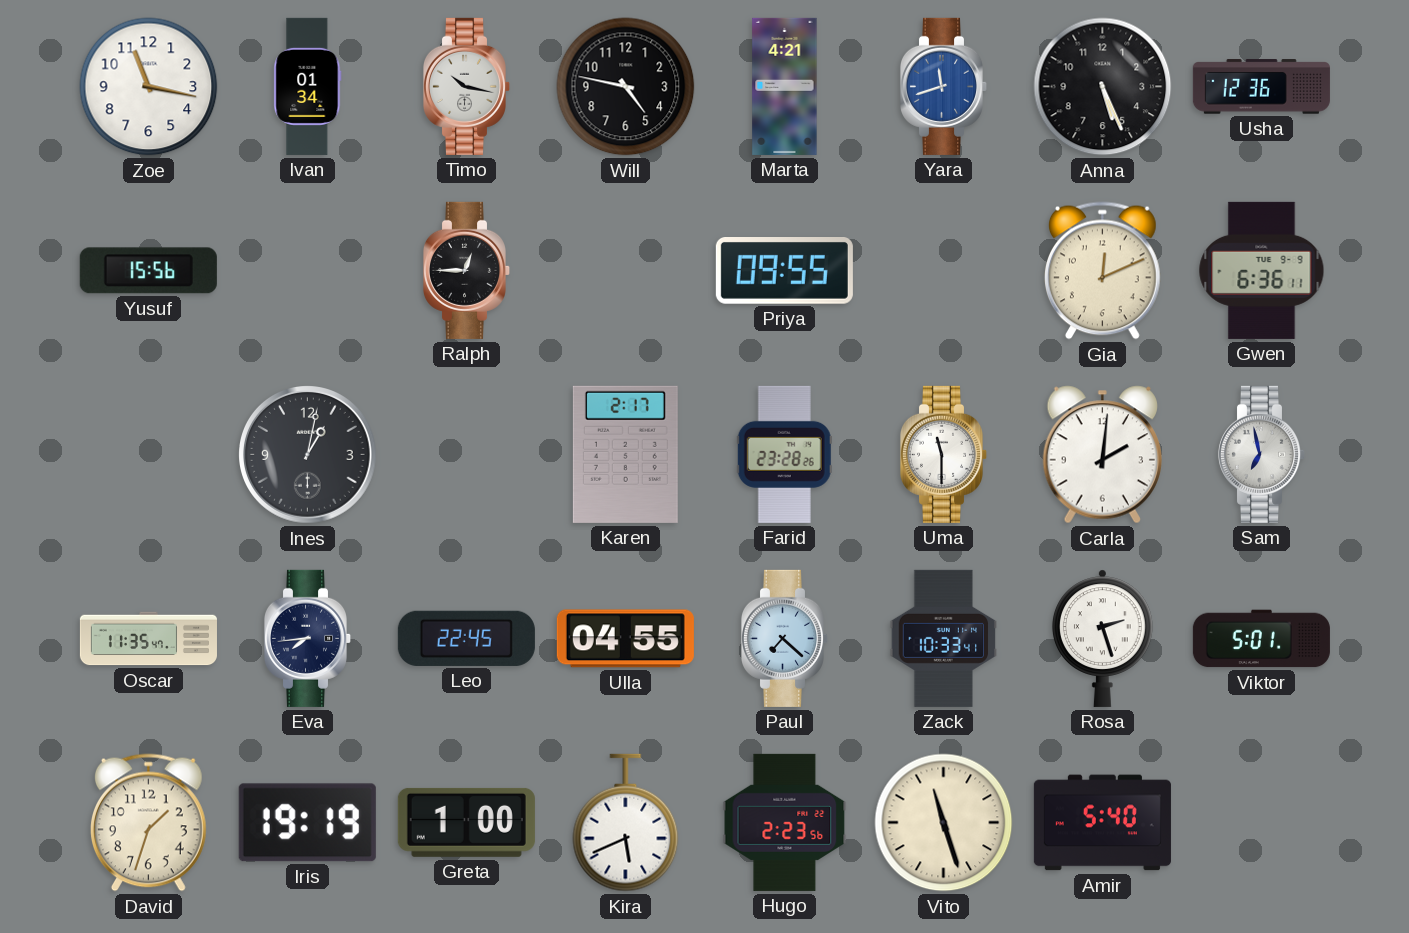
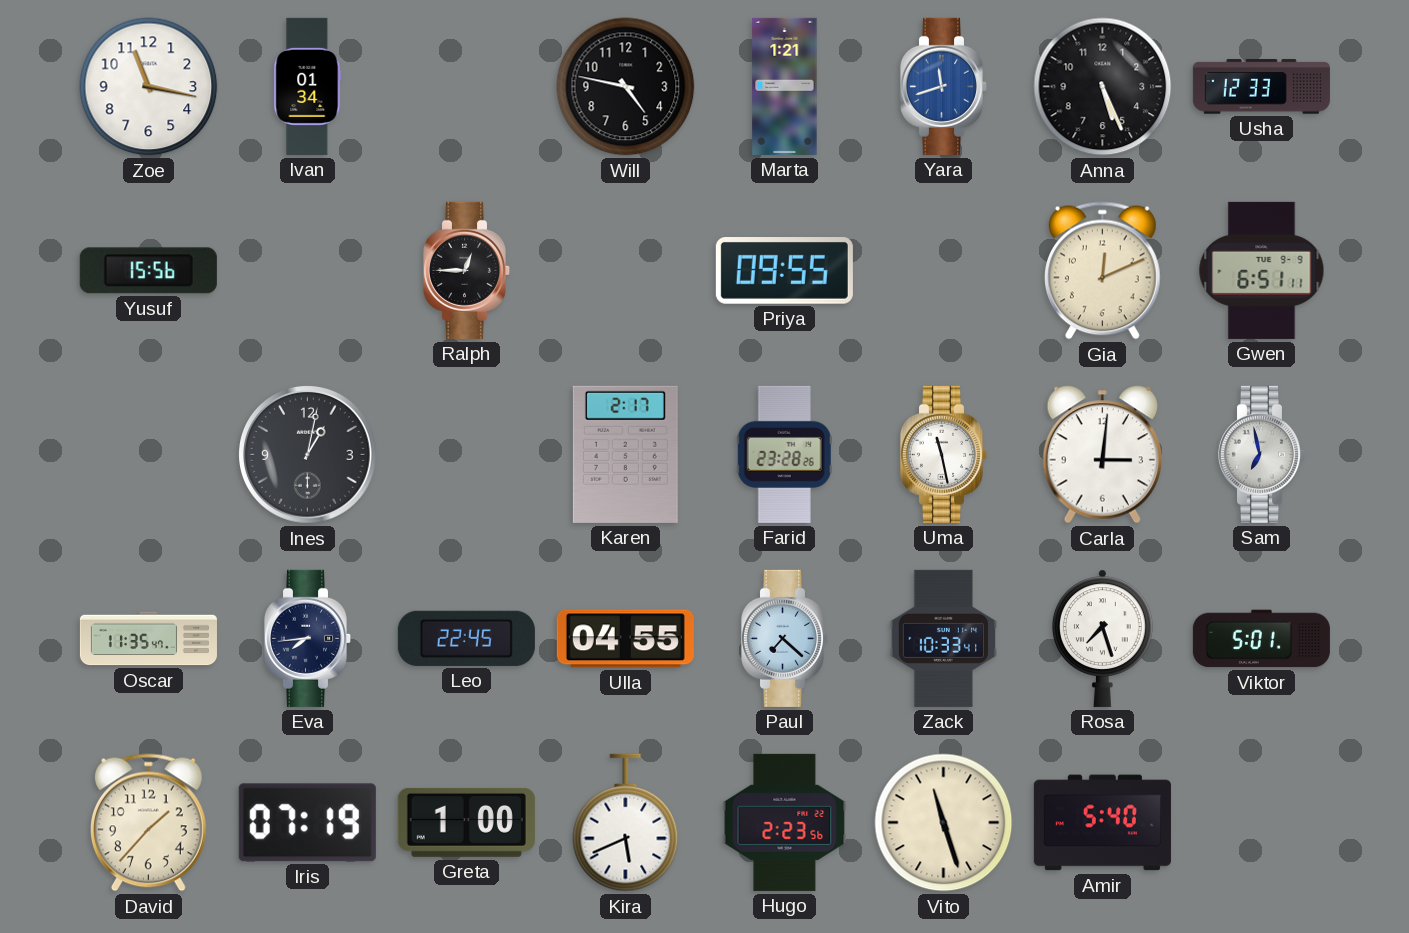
Timo: 10:17 -> none
Marta: 4:21 -> 1:21
Usha: 12:36 -> 12:33
Gwen: 6:36 -> 6:51
Uma: 11:30 -> 11:28
Carla: 2:01 -> 3:01
Rosa: 2:27 -> 7:27
David: 1:33 -> 1:37
Iris: 19:19 -> 07:19
